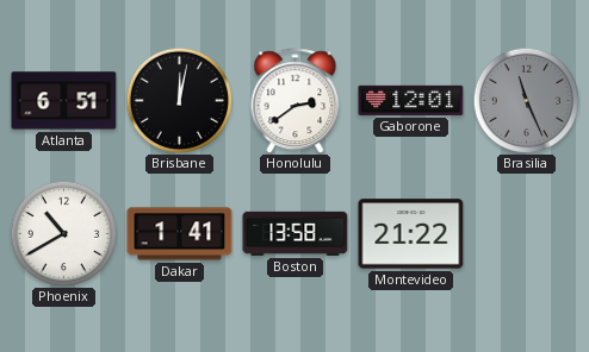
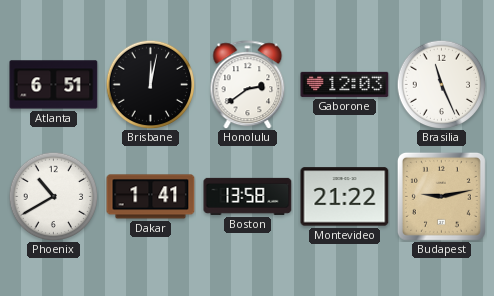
Gaborone: 12:01 -> 12:03
Brasilia dial: grey -> white
Budapest: none -> 9:13
